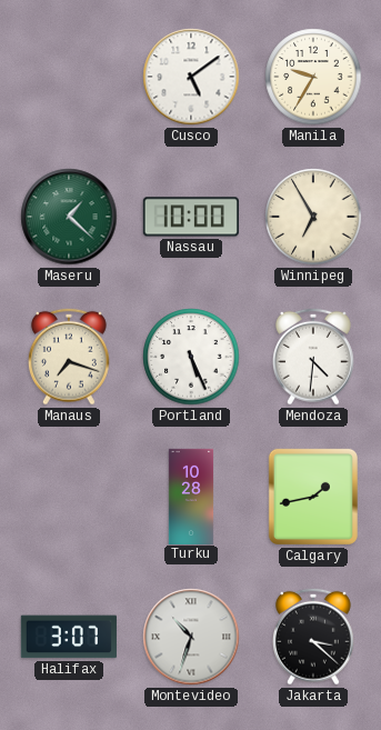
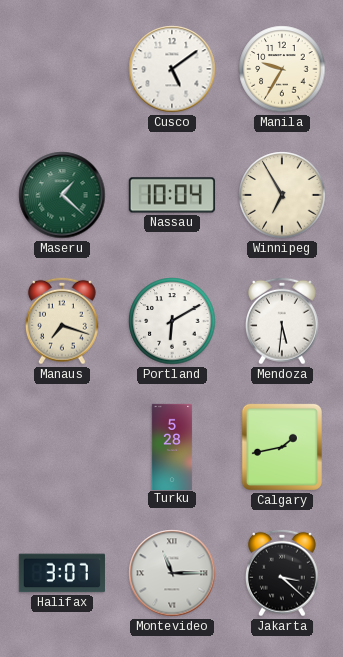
Nassau: 10:00 -> 10:04
Portland: 5:26 -> 6:10
Mendoza: 4:31 -> 5:31
Turku: 10:28 -> 5:28
Montevideo: 10:33 -> 11:15
